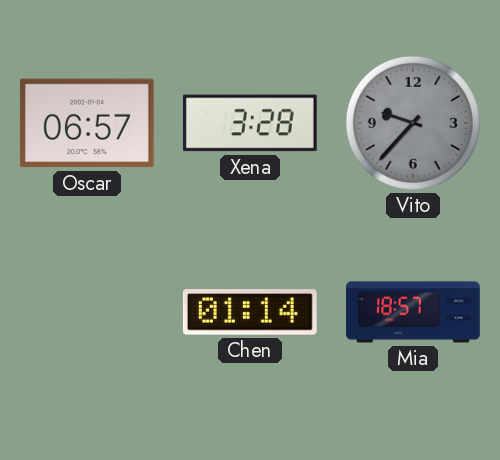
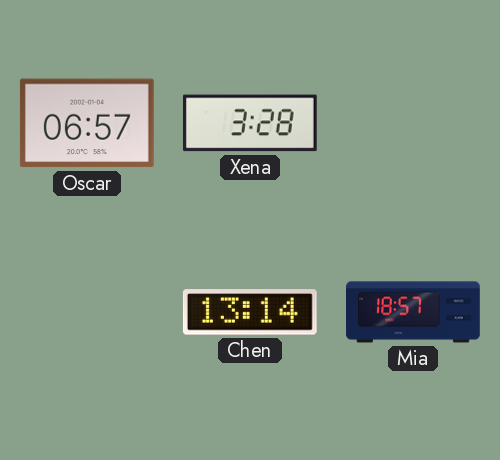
Vito: 9:37 -> none
Chen: 01:14 -> 13:14
